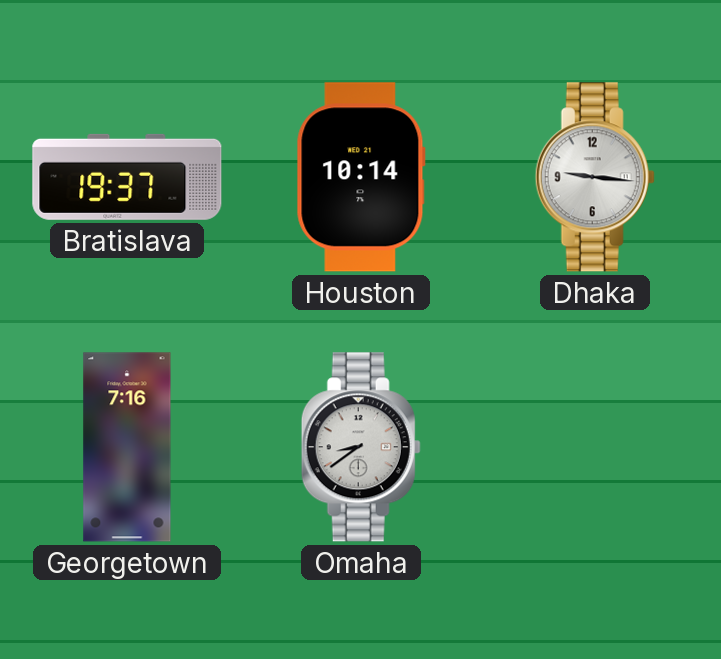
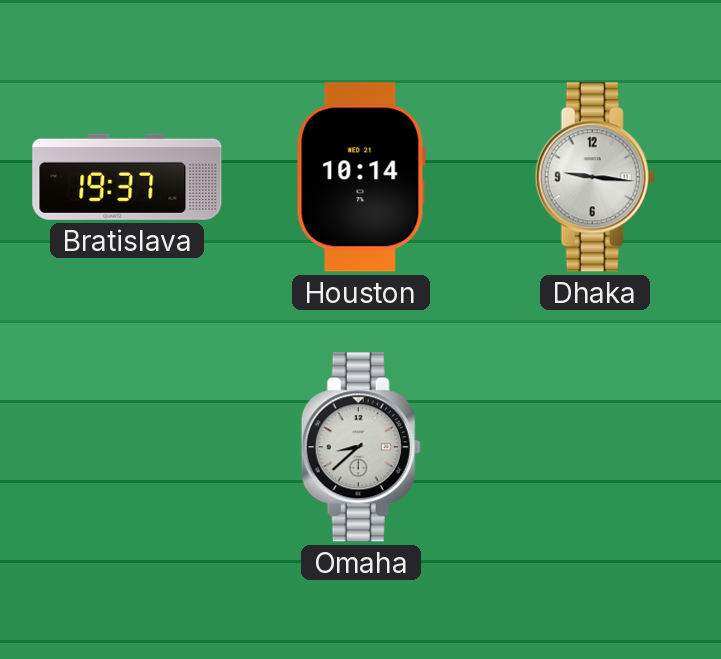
Georgetown: 7:16 -> none
Omaha: 8:39 -> 8:38
